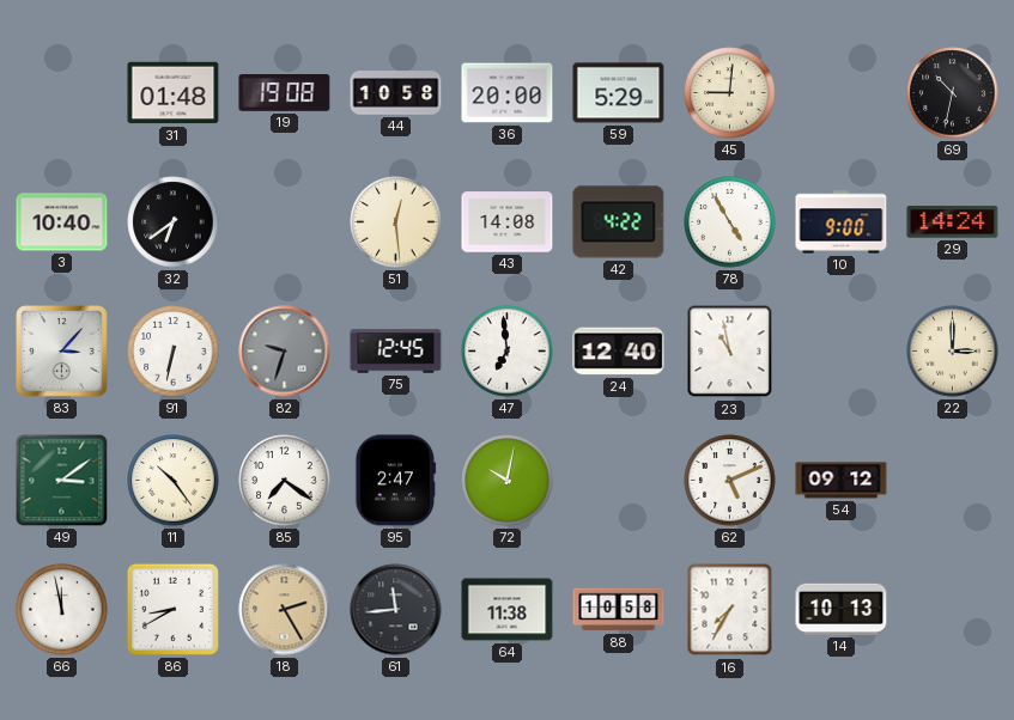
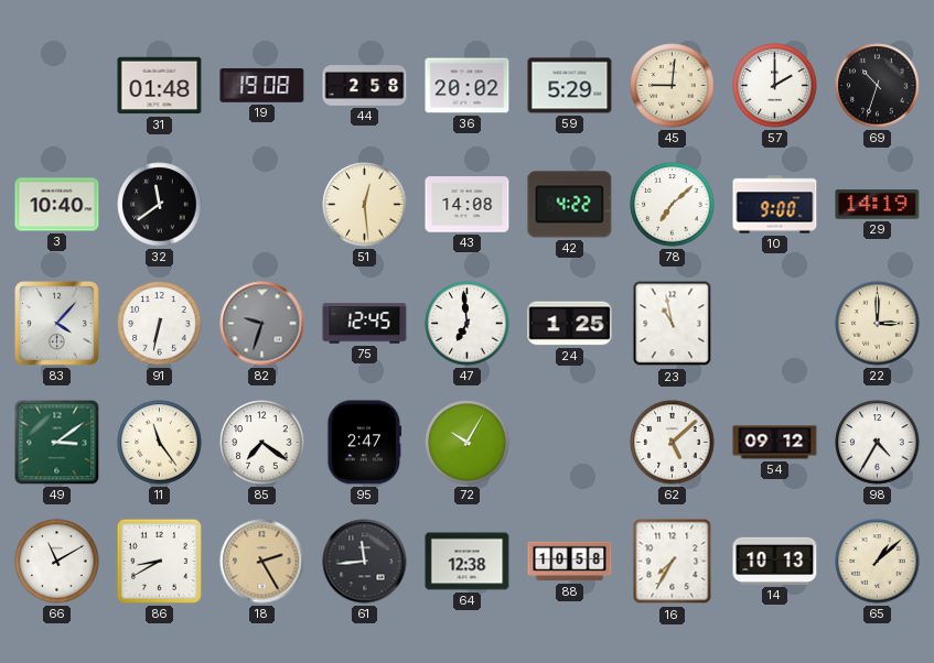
44: 10:58 -> 2:58
36: 20:00 -> 20:02
57: none -> 2:00
69: 10:32 -> 10:33
32: 6:39 -> 11:39
78: 4:55 -> 7:08
29: 14:24 -> 14:19
83: 3:07 -> 4:07
24: 12:40 -> 1:25
11: 10:24 -> 11:24
72: 10:02 -> 10:05
62: 5:11 -> 5:08
98: none -> 4:35
66: 11:58 -> 11:10
64: 11:38 -> 12:38
65: none -> 1:08
